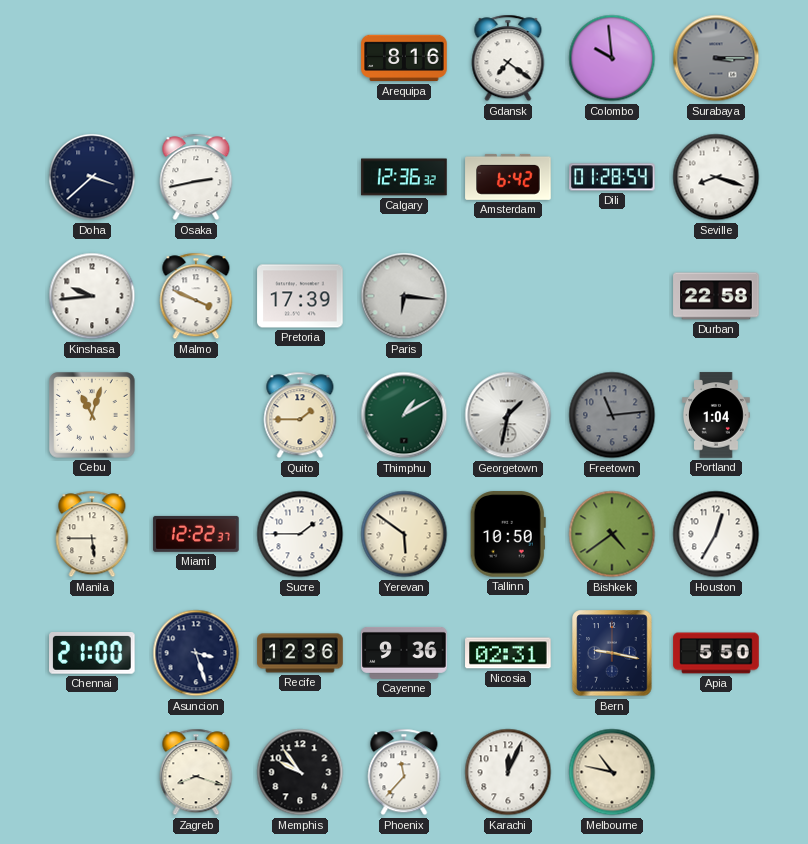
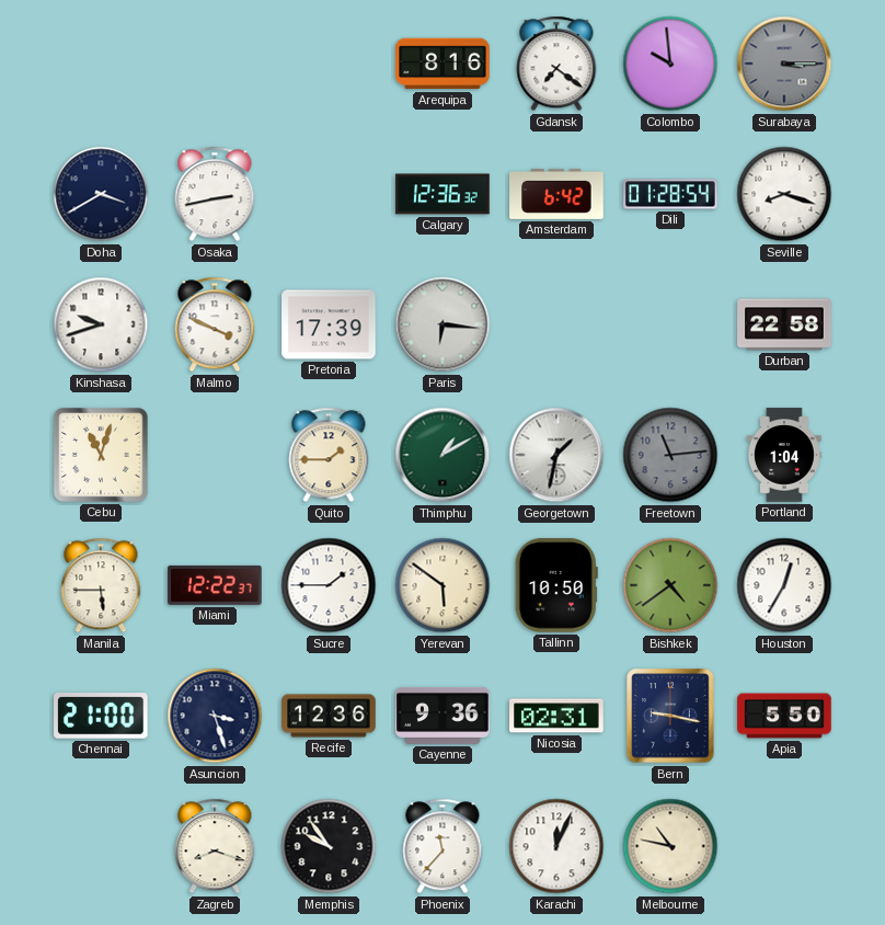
Doha: 3:38 -> 3:40
Kinshasa: 9:44 -> 9:42
